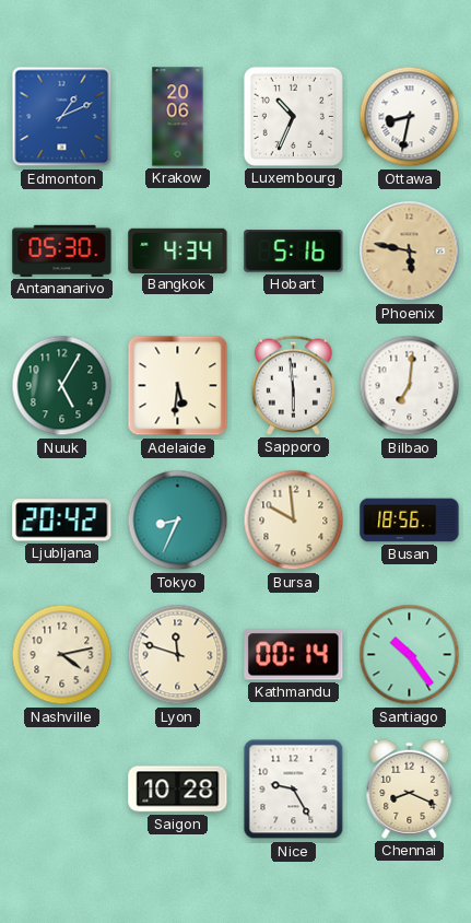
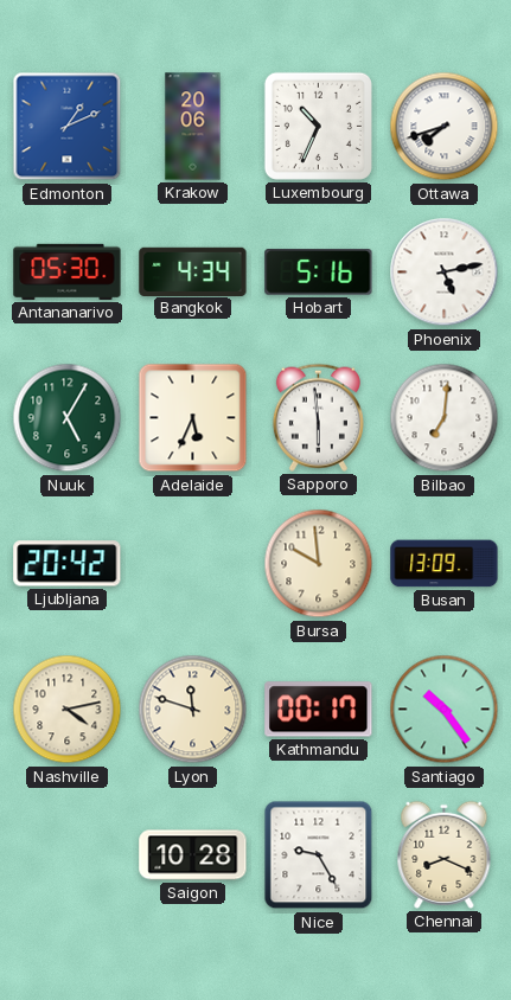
Ottawa: 8:32 -> 7:42
Phoenix: 5:47 -> 5:13
Phoenix dial: champagne -> white
Adelaide: 5:31 -> 5:34
Tokyo: 8:34 -> none
Busan: 18:56 -> 13:09
Kathmandu: 00:14 -> 00:17
